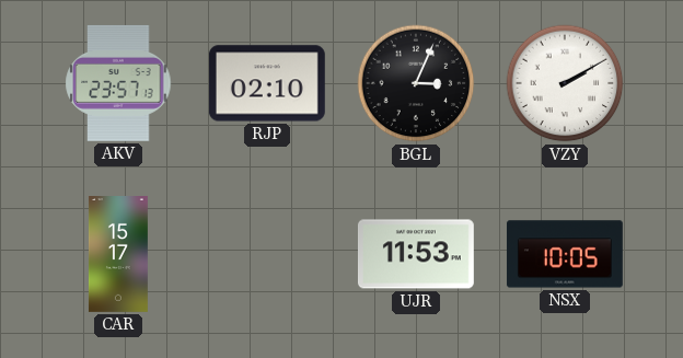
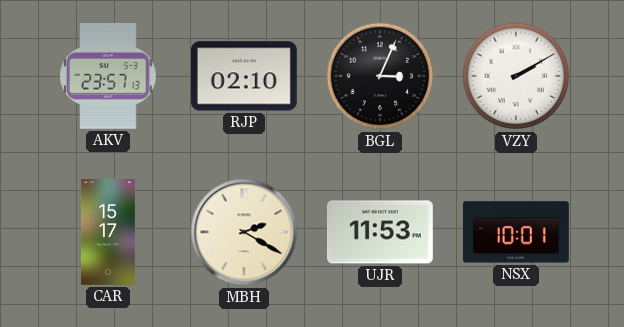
MBH: none -> 2:20
NSX: 10:05 -> 10:01
